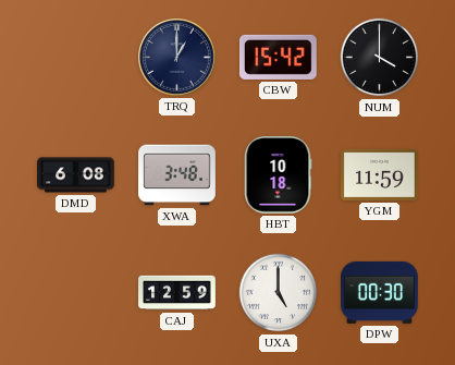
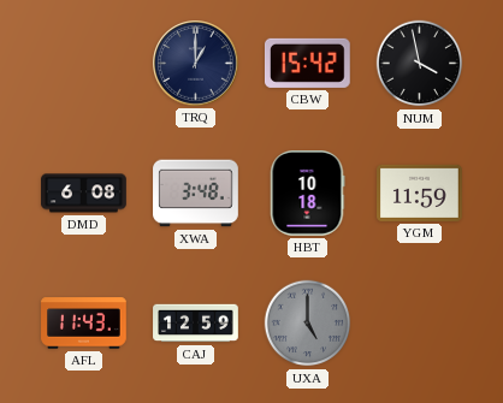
NUM: 4:00 -> 3:58
AFL: none -> 11:43
UXA dial: white -> grey
DPW: 00:30 -> none
